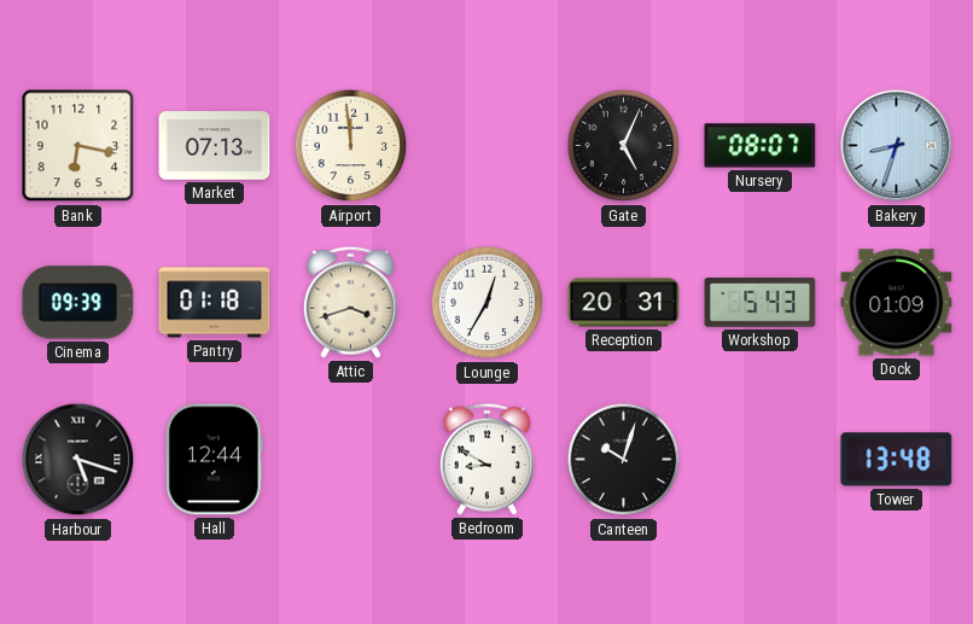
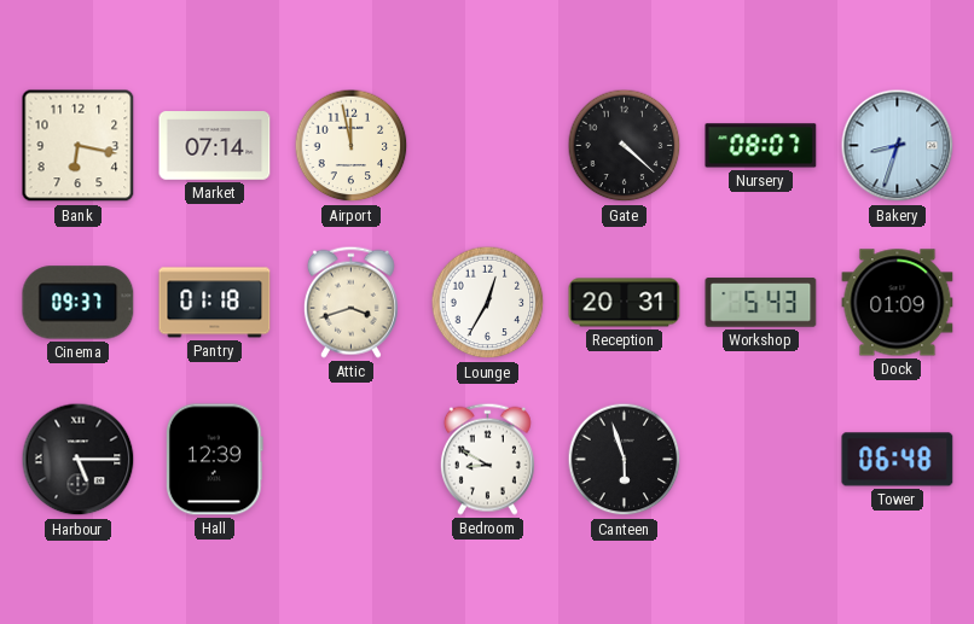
Market: 07:13 -> 07:14
Airport: 11:59 -> 11:58
Gate: 5:04 -> 4:22
Cinema: 09:39 -> 09:37
Harbour: 5:18 -> 5:15
Hall: 12:44 -> 12:39
Canteen: 10:03 -> 5:57
Tower: 13:48 -> 06:48
